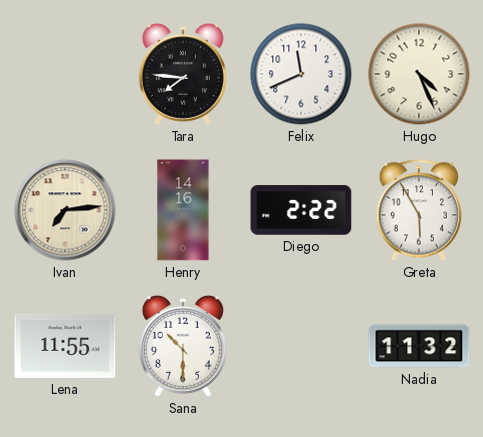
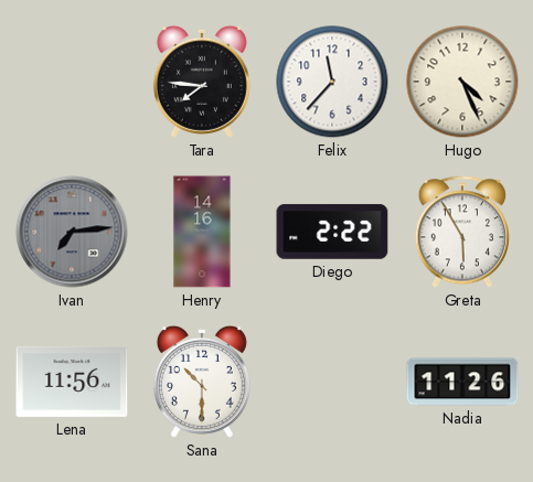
Felix: 11:41 -> 11:37
Ivan dial: cream -> grey
Lena: 11:55 -> 11:56
Nadia: 11:32 -> 11:26
